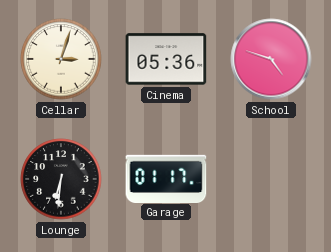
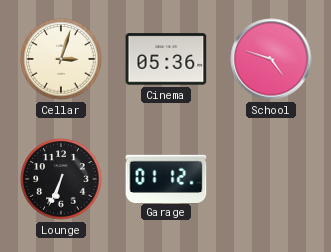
Lounge: 6:31 -> 6:34
Garage: 01:17 -> 01:12
